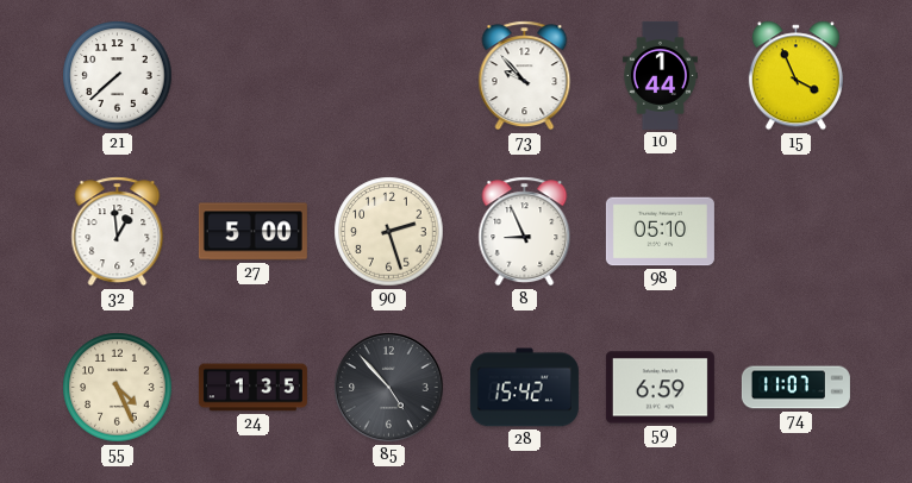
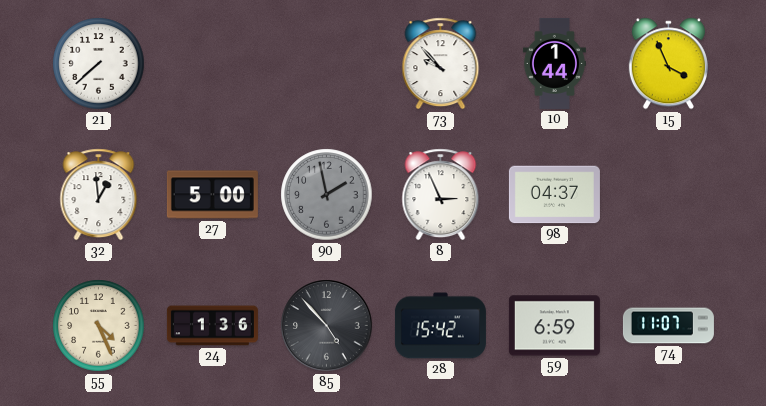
90: 2:27 -> 1:58
90 dial: cream -> grey
8: 8:56 -> 2:56
98: 05:10 -> 04:37
24: 1:35 -> 1:36
